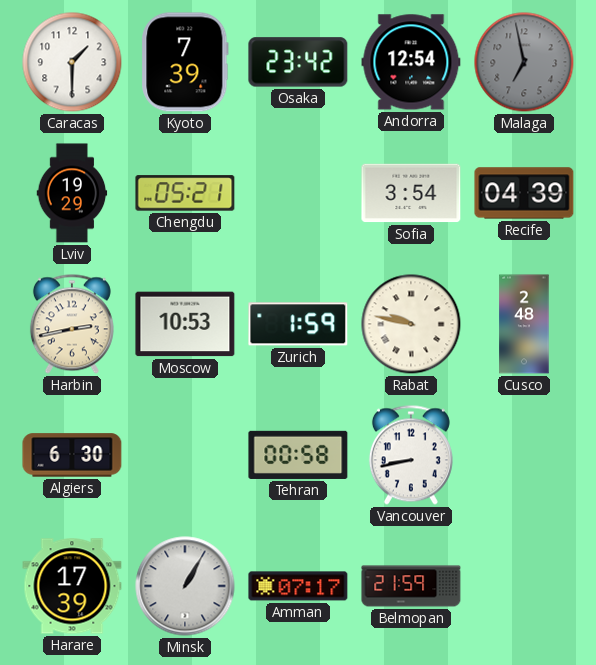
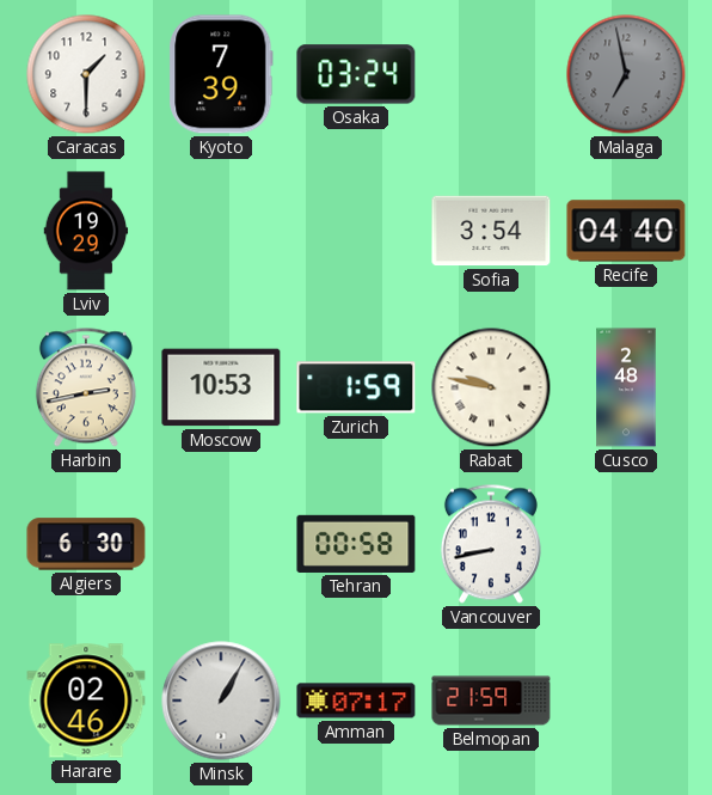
Osaka: 23:42 -> 03:24
Andorra: 12:54 -> none
Chengdu: 05:21 -> none
Recife: 04:39 -> 04:40
Harare: 17:39 -> 02:46
